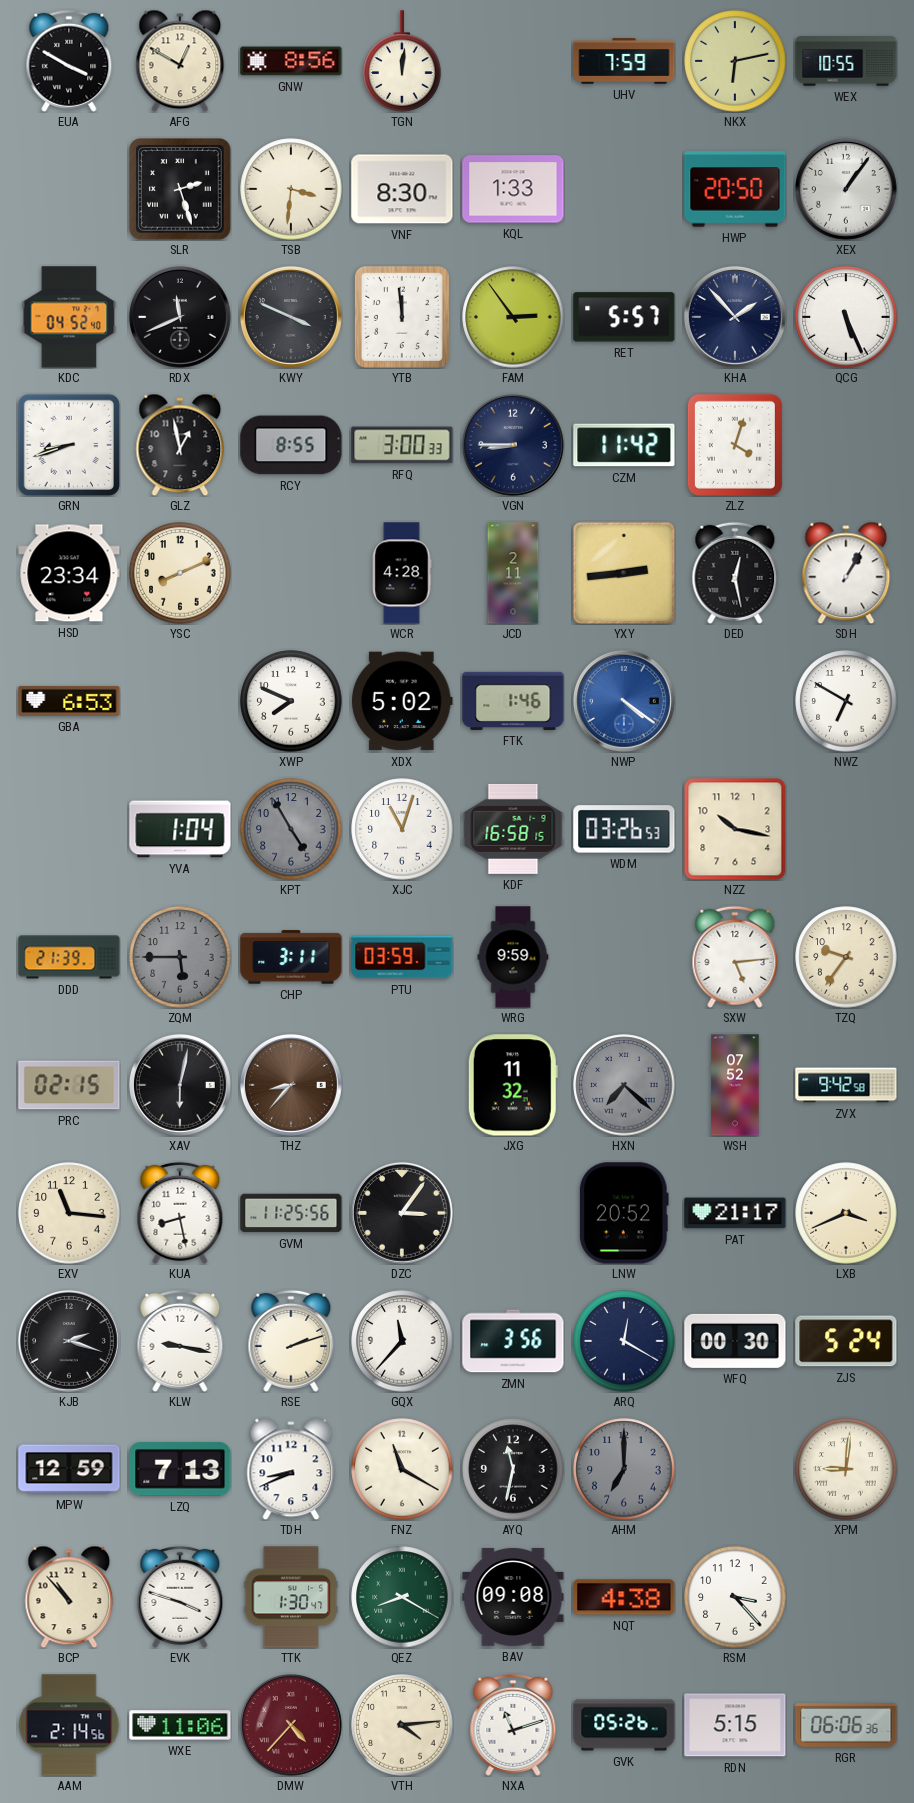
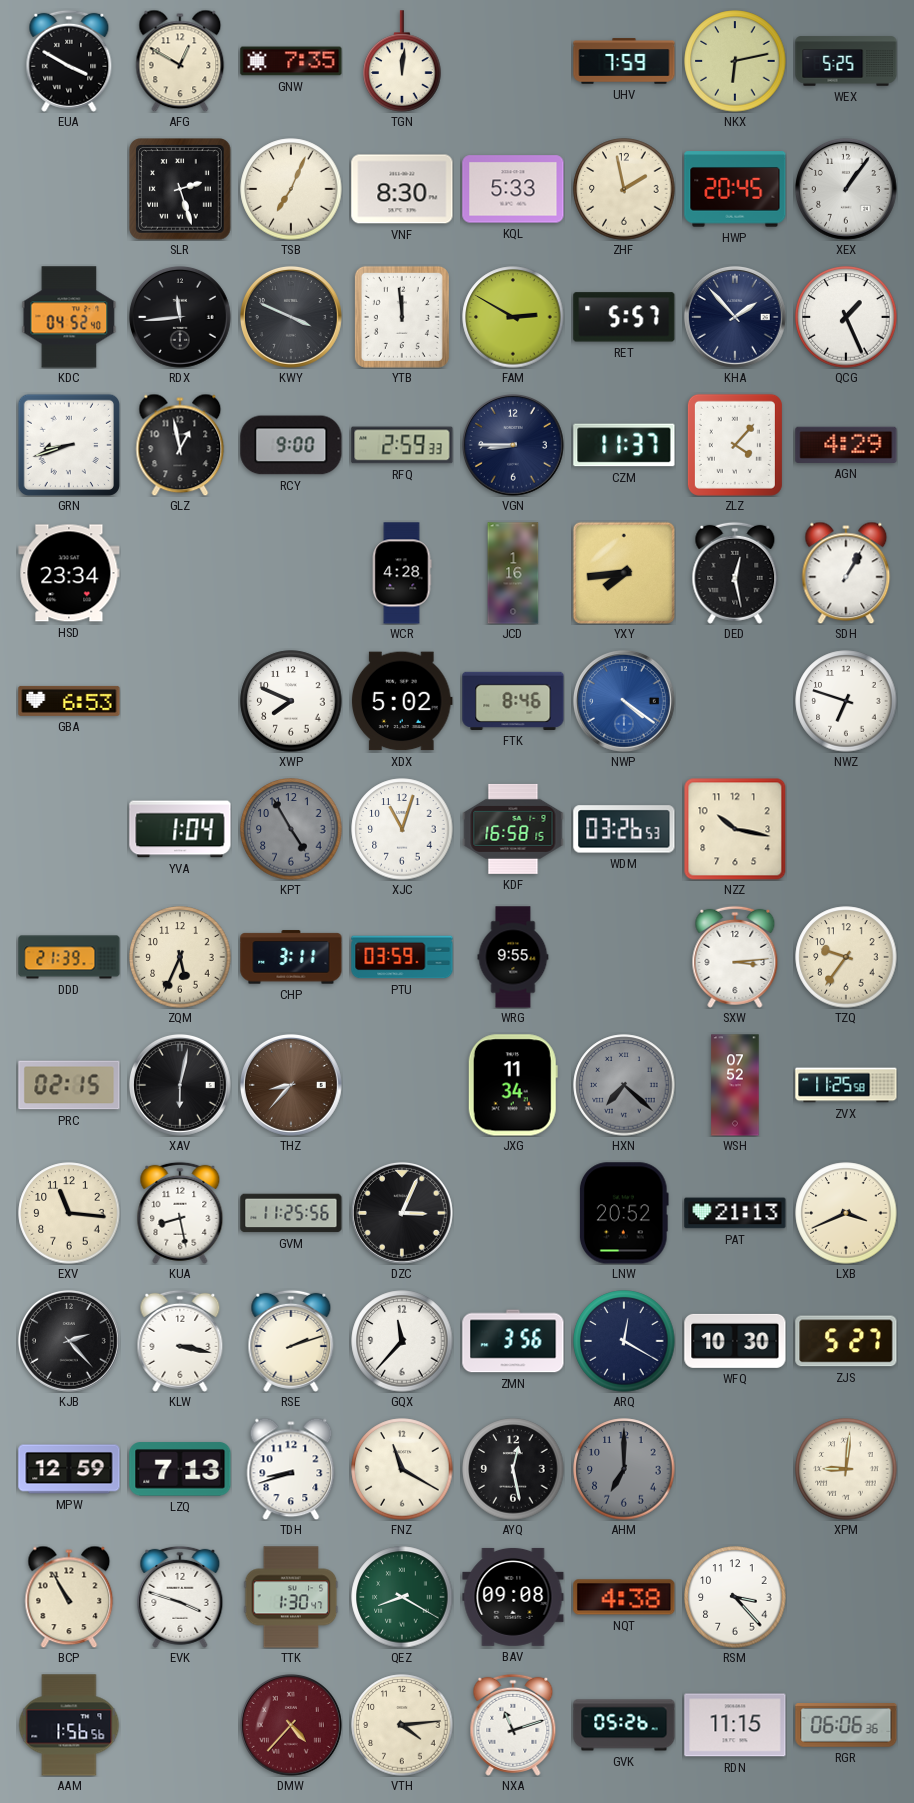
GNW: 8:56 -> 7:35
WEX: 10:55 -> 5:25
TSB: 3:31 -> 7:04
KQL: 1:33 -> 5:33
ZHF: none -> 1:58
HWP: 20:50 -> 20:45
RDX: 11:41 -> 11:44
FAM: 2:54 -> 2:50
QCG: 5:26 -> 1:26
RCY: 8:55 -> 9:00
RFQ: 3:00 -> 2:59
CZM: 11:42 -> 11:37
ZLZ: 4:03 -> 4:07
AGN: none -> 4:29
YSC: 8:11 -> none
JCD: 2:11 -> 1:16
YXY: 2:44 -> 7:44
FTK: 1:46 -> 8:46
NWZ: 6:50 -> 6:48
ZQM: 5:45 -> 5:34
ZQM dial: grey -> cream
WRG: 9:59 -> 9:55
SXW: 5:14 -> 3:14
JXG: 11:32 -> 11:34
ZVX: 9:42 -> 11:25
DZC: 3:06 -> 3:04
PAT: 21:17 -> 21:13
KJB: 2:18 -> 2:23
KLW: 9:17 -> 3:17
WFQ: 00:30 -> 10:30
ZJS: 5:24 -> 5:27
TDH: 8:41 -> 8:42
AYQ: 11:32 -> 12:28
BCP: 10:53 -> 10:55
AAM: 2:14 -> 1:56
WXE: 11:06 -> none
RDN: 5:15 -> 11:15
